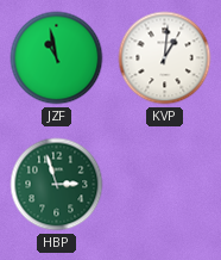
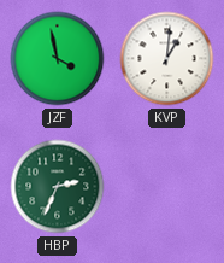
JZF: 10:58 -> 3:58
HBP: 2:57 -> 2:34
